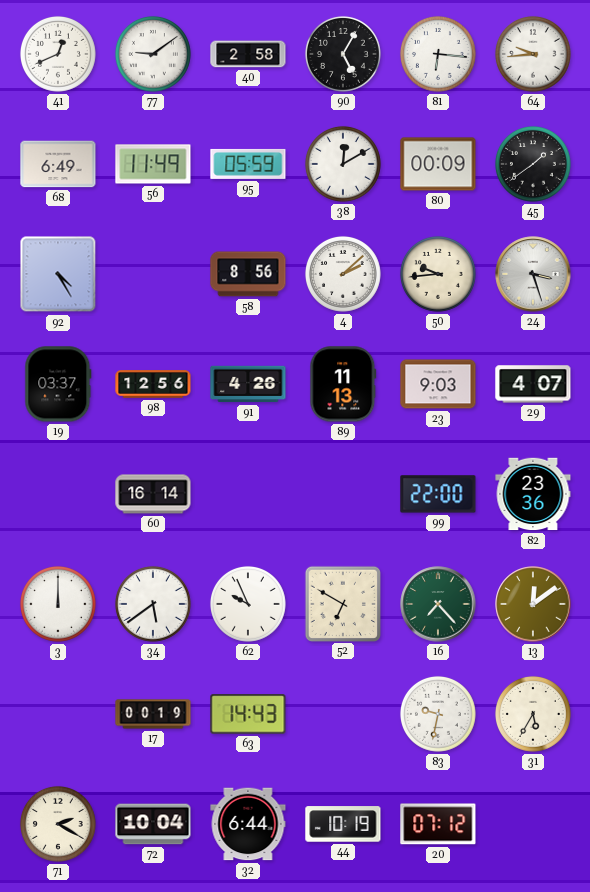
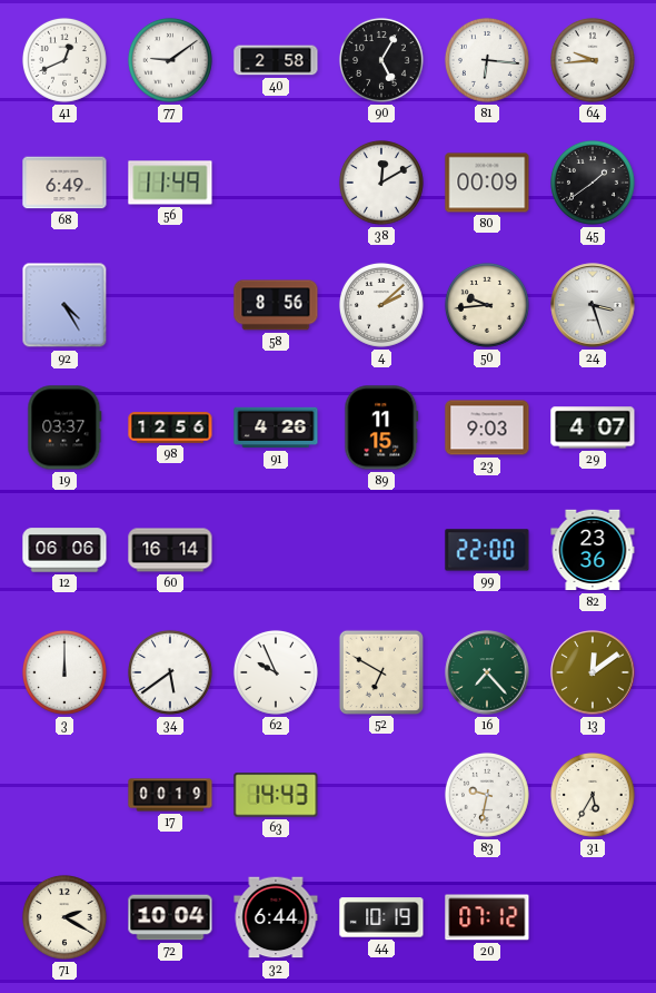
95: 05:59 -> none
89: 11:13 -> 11:15
12: none -> 06:06
